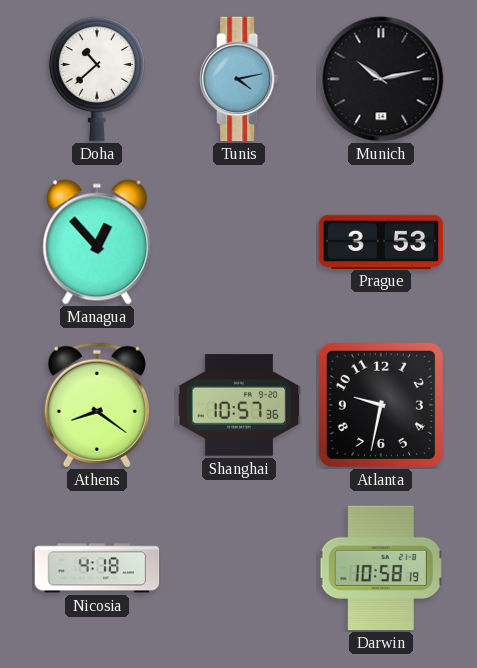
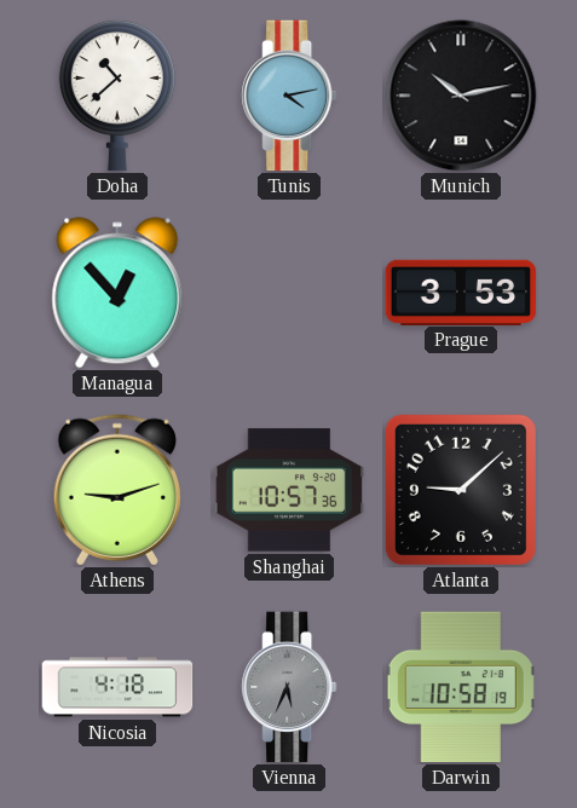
Athens: 8:21 -> 9:12
Atlanta: 9:32 -> 9:08
Vienna: none -> 5:34
